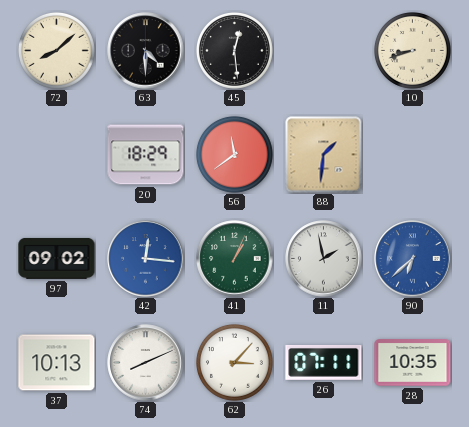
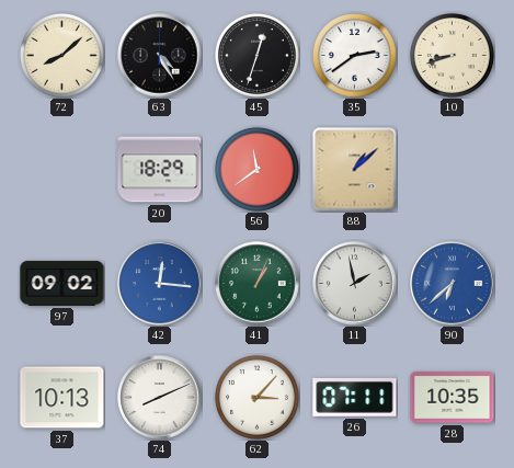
63: 4:30 -> 4:25
45: 12:29 -> 12:33
35: none -> 2:39
88: 1:31 -> 1:08
